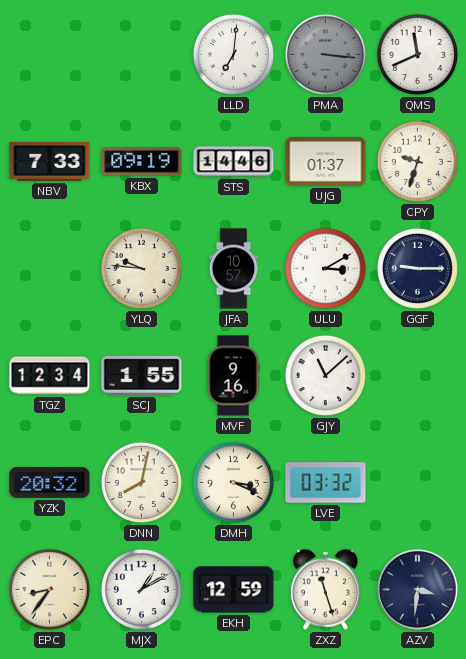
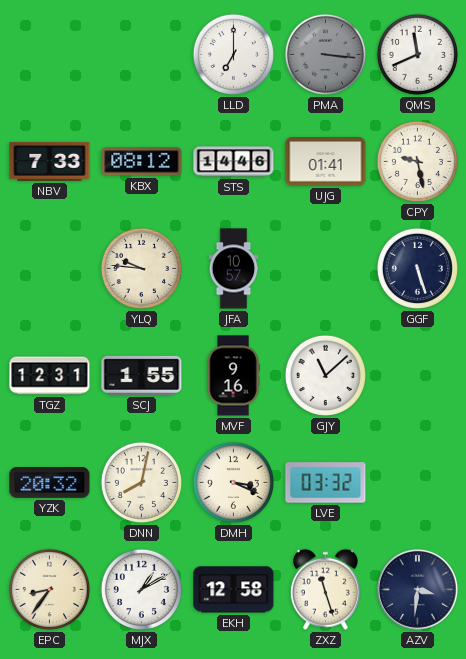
LLD: 7:01 -> 7:00
KBX: 09:19 -> 08:12
UJG: 01:37 -> 01:41
CPY: 9:33 -> 9:28
ULU: 3:10 -> none
GGF: 9:15 -> 5:27
TGZ: 12:34 -> 12:31
EKH: 12:59 -> 12:58
